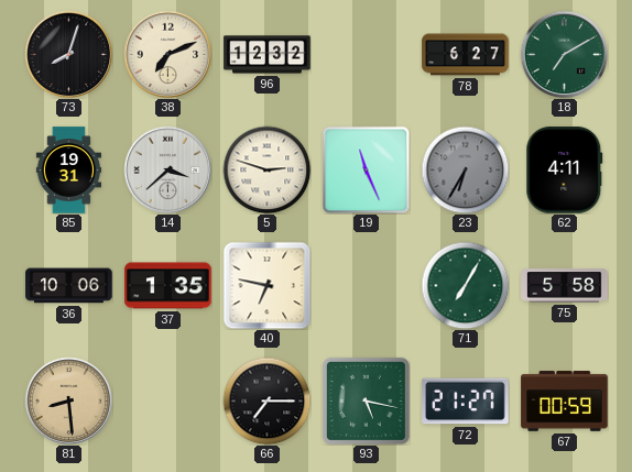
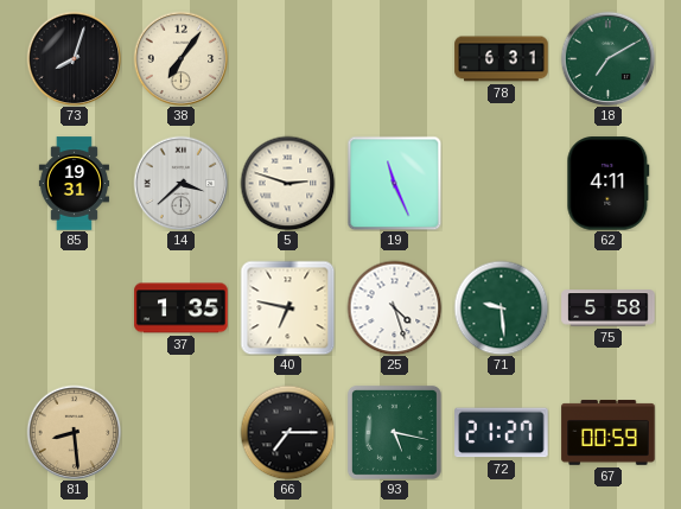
38: 7:11 -> 7:06
96: 12:32 -> none
78: 6:27 -> 6:31
23: 6:35 -> none
36: 10:06 -> none
25: none -> 4:27
71: 7:05 -> 9:29
